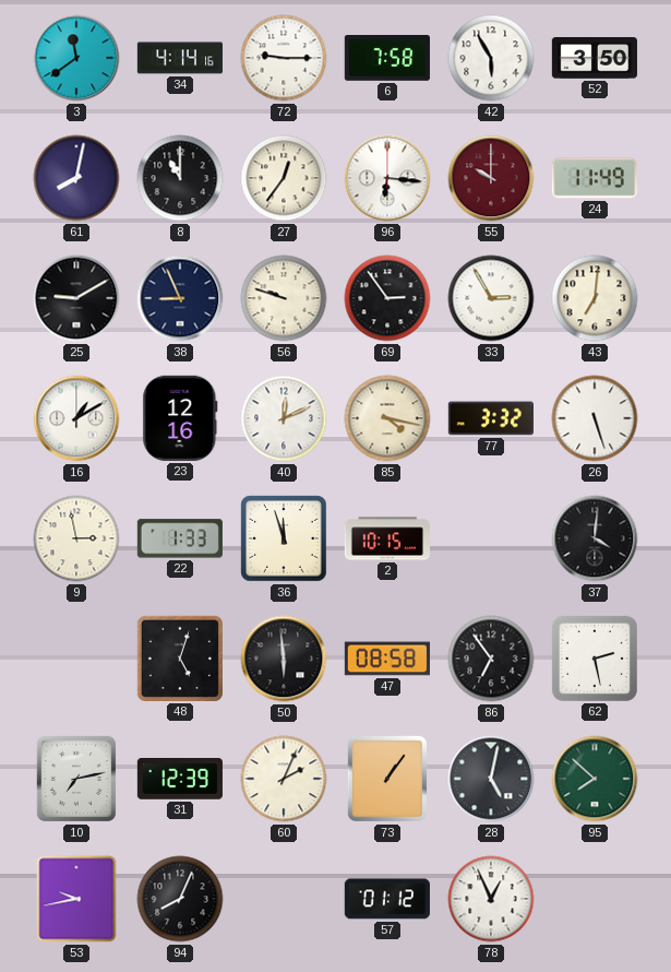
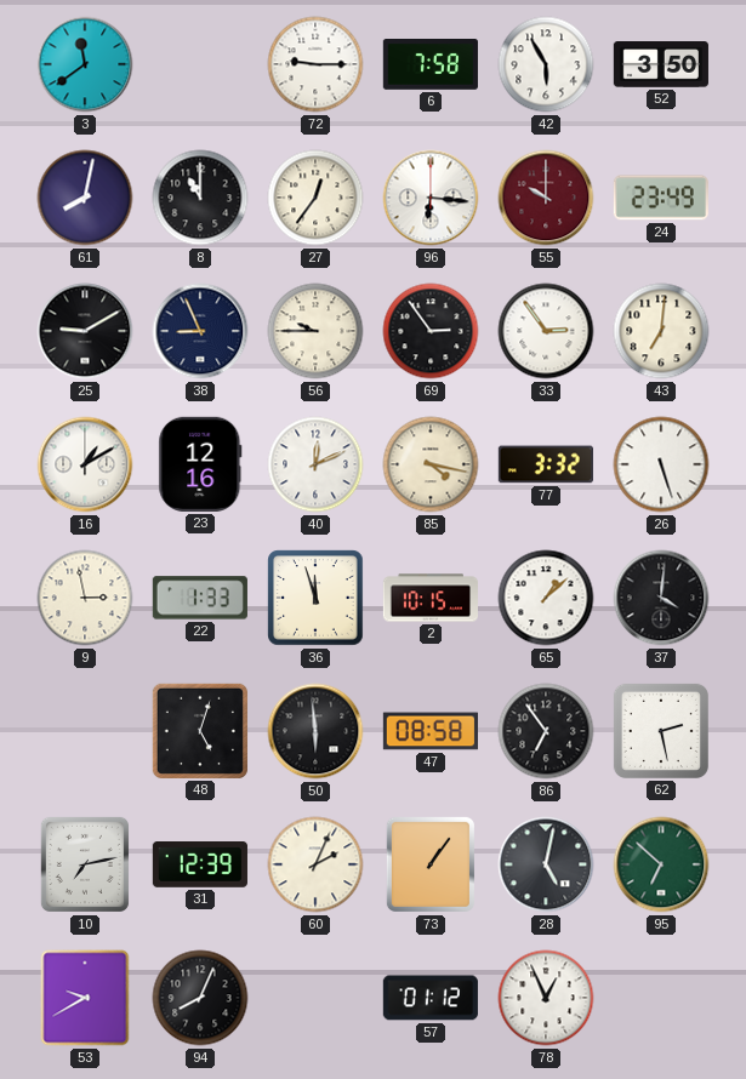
34: 4:14 -> none
24: 11:49 -> 23:49
56: 9:48 -> 9:45
33: 2:55 -> 2:54
65: none -> 1:08
95: 7:52 -> 6:52
53: 9:43 -> 9:40
